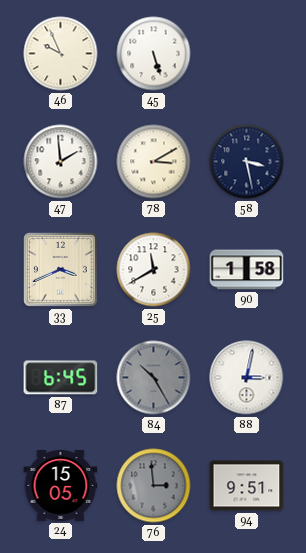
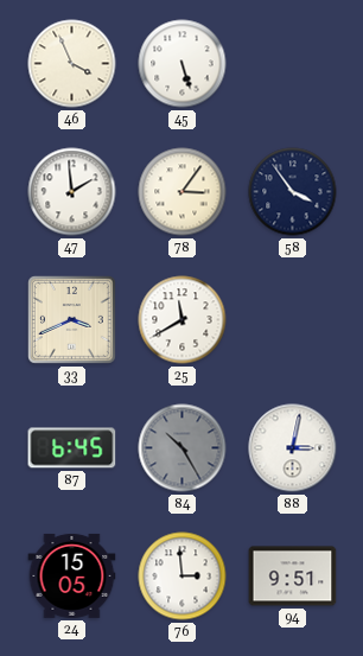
46: 9:56 -> 3:56
78: 3:10 -> 3:06
58: 3:28 -> 3:54
90: 1:58 -> none
76 dial: grey -> white
